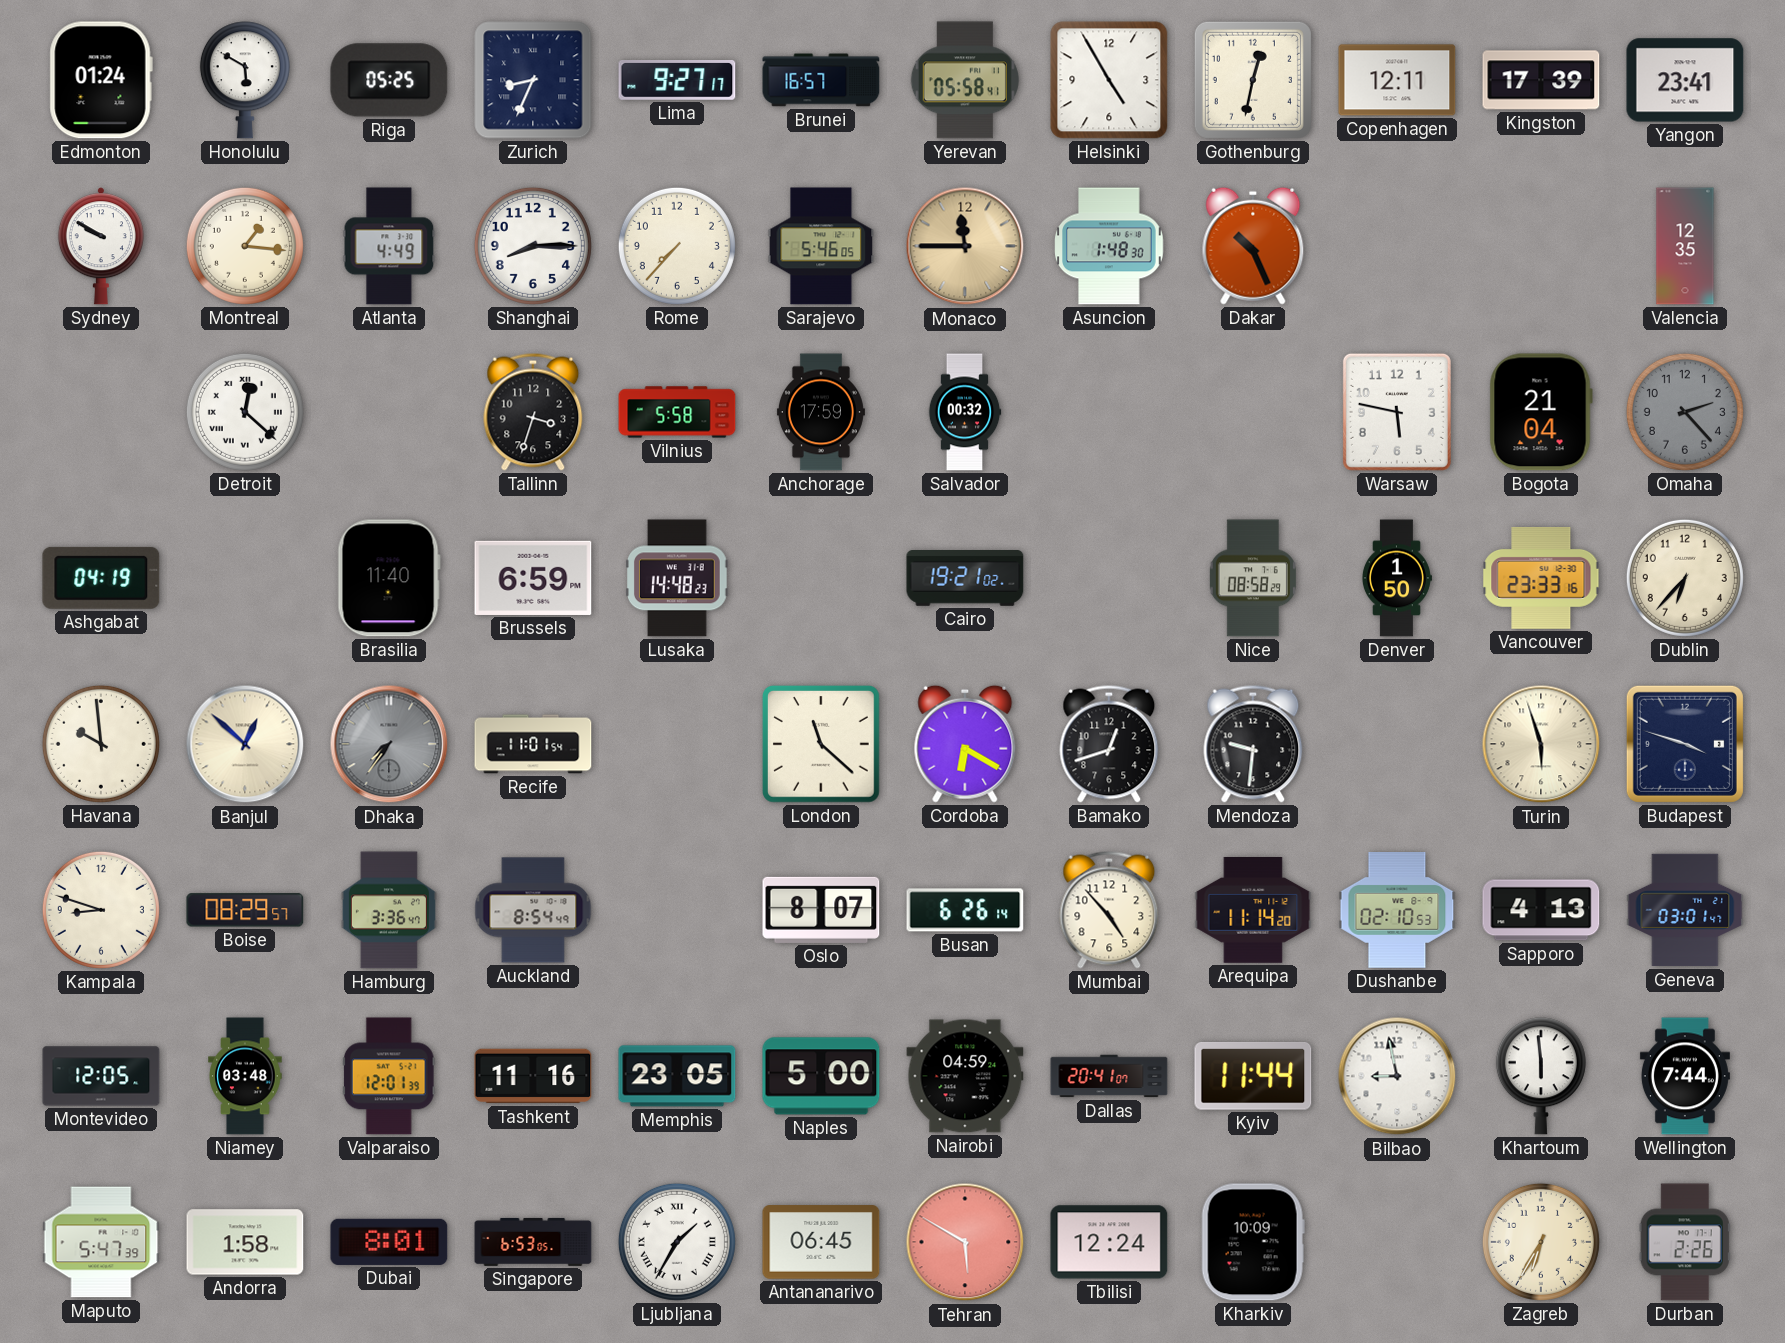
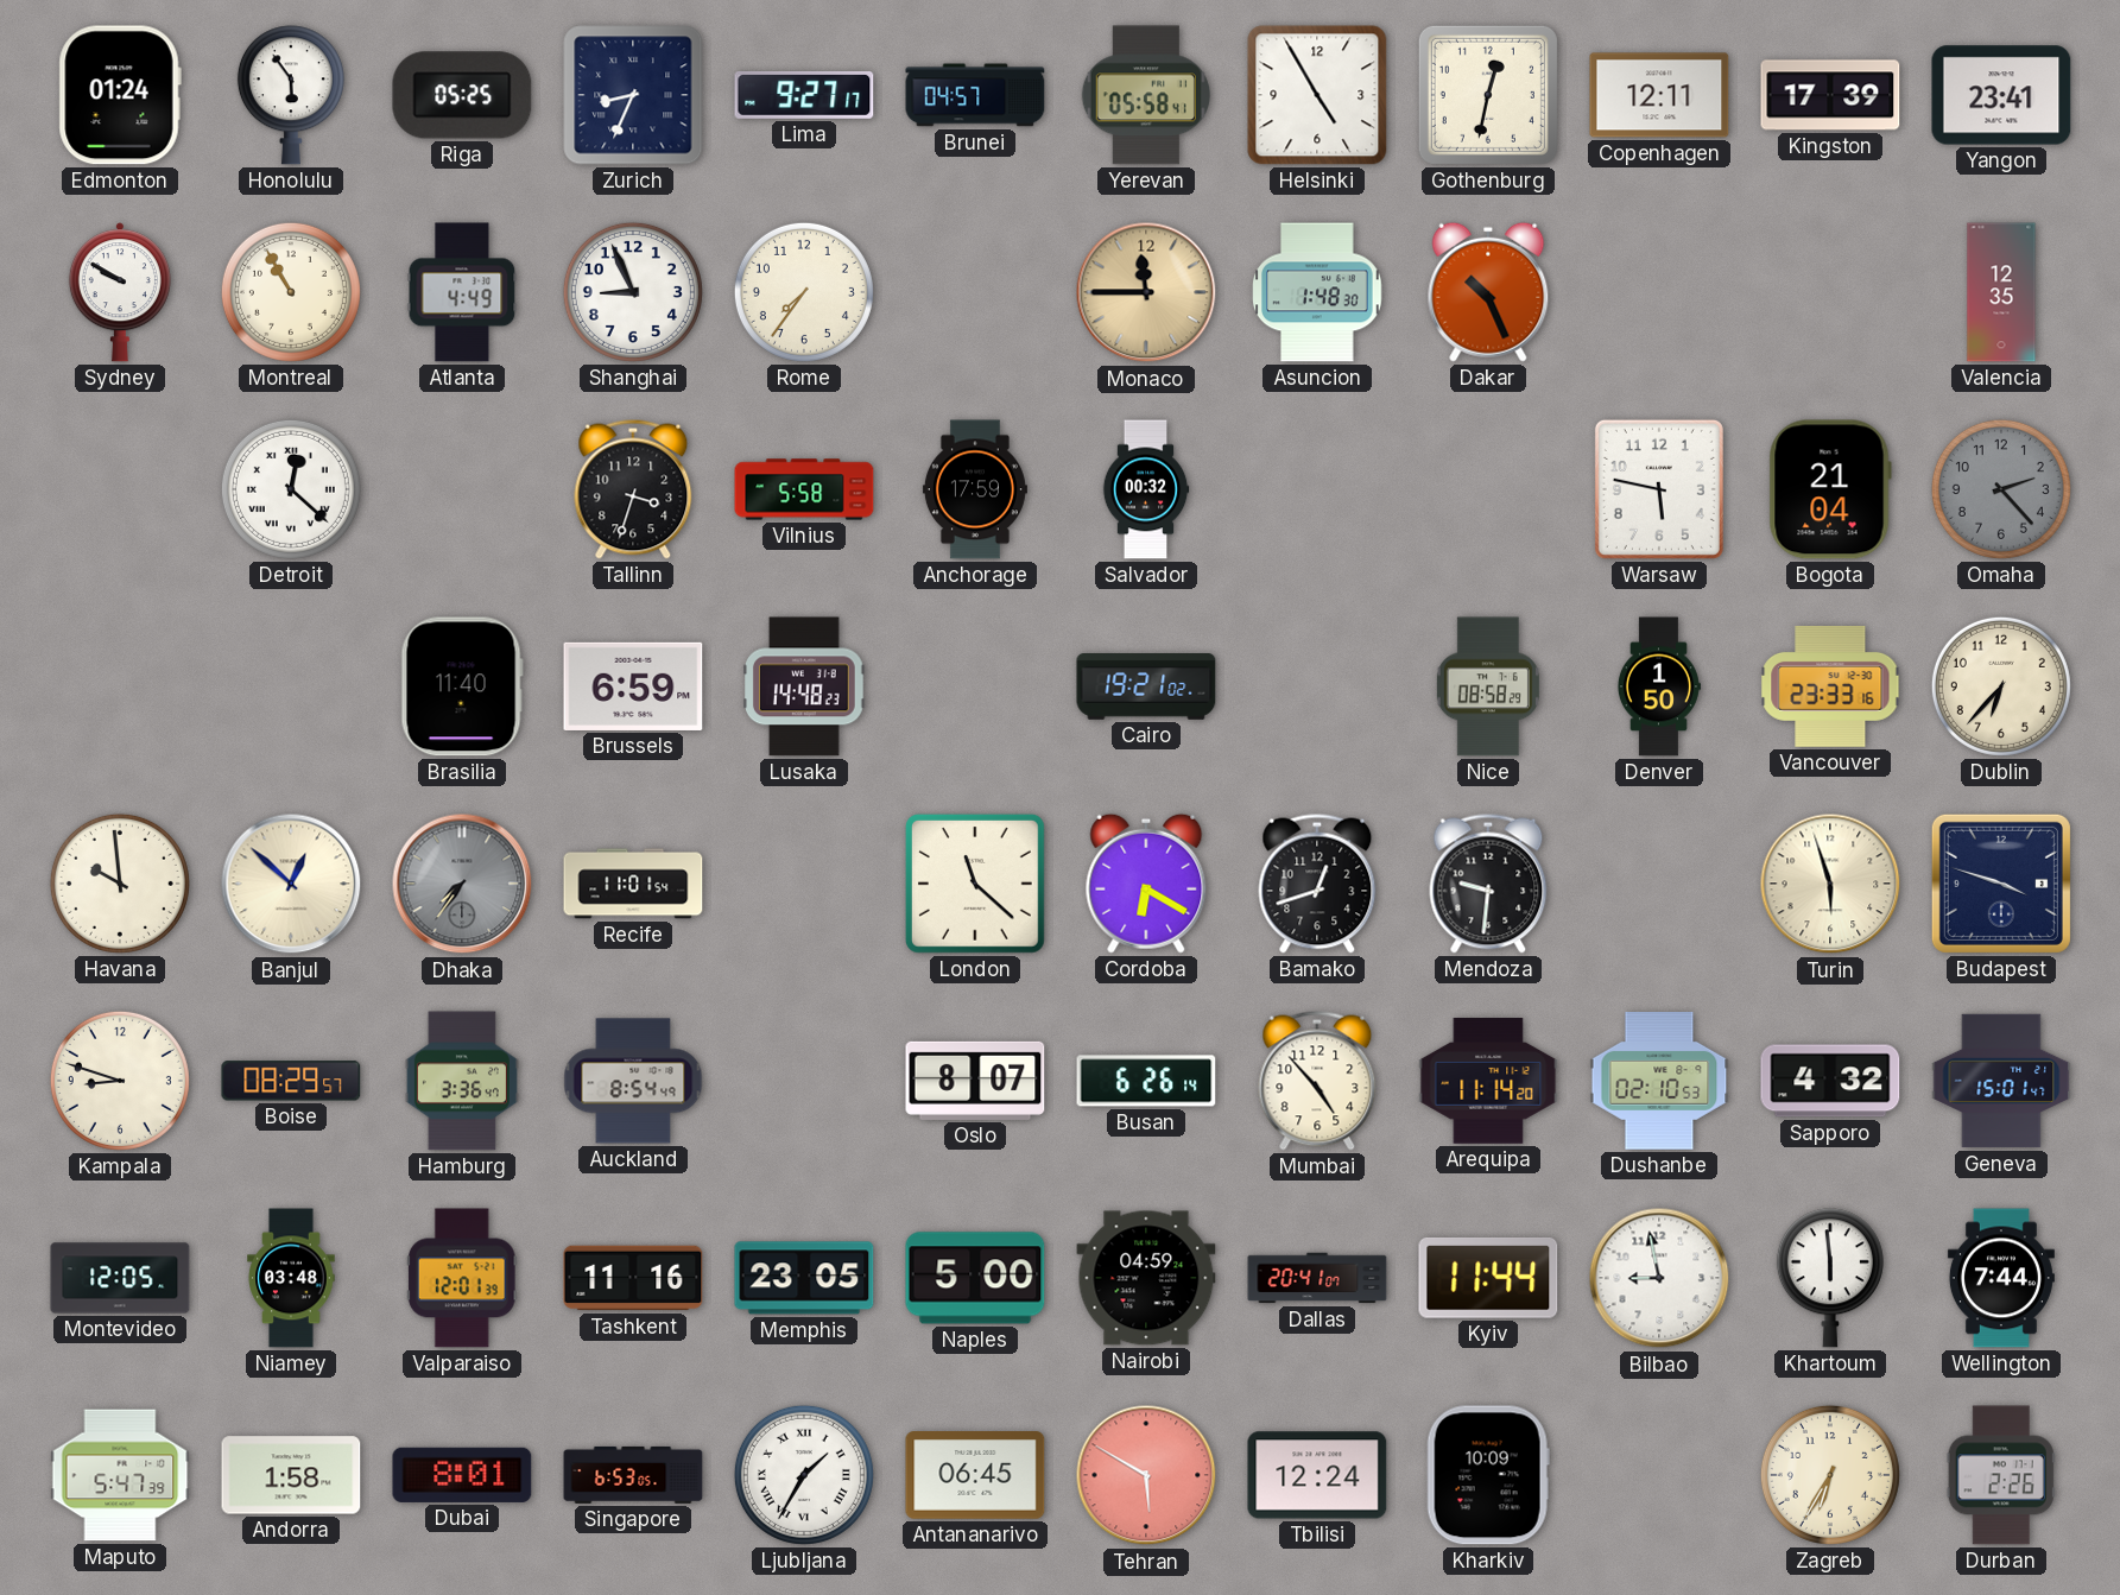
Honolulu: 5:50 -> 5:54
Brunei: 16:57 -> 04:57
Montreal: 1:16 -> 10:55
Shanghai: 8:15 -> 8:56
Rome: 7:37 -> 7:36
Sarajevo: 5:46 -> none
Ashgabat: 04:19 -> none
Sapporo: 4:13 -> 4:32
Geneva: 03:01 -> 15:01
